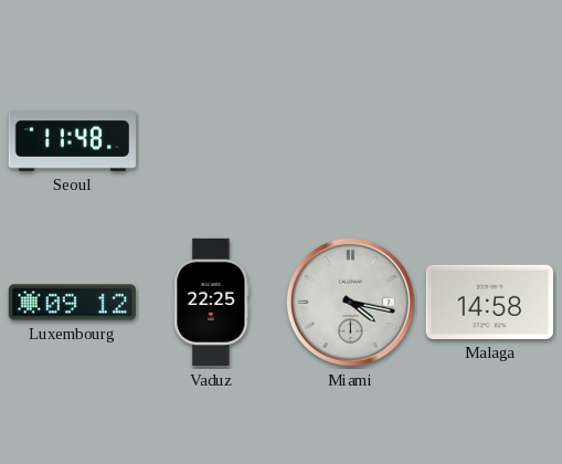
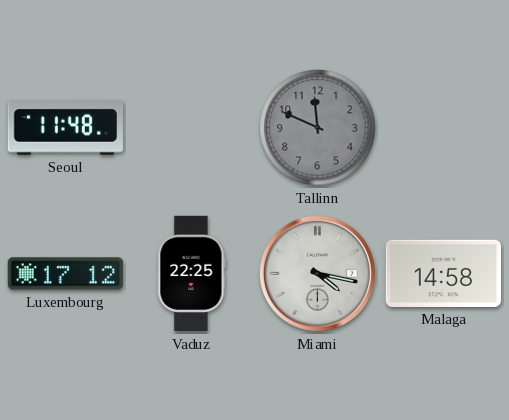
Tallinn: none -> 11:49
Luxembourg: 09:12 -> 17:12
